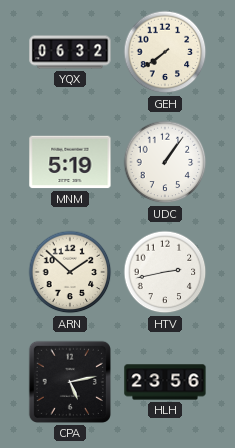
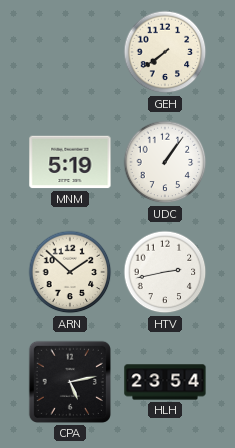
YQX: 06:32 -> none
HLH: 23:56 -> 23:54
